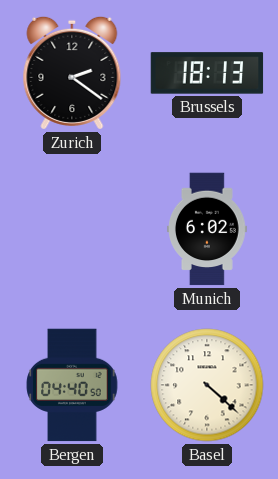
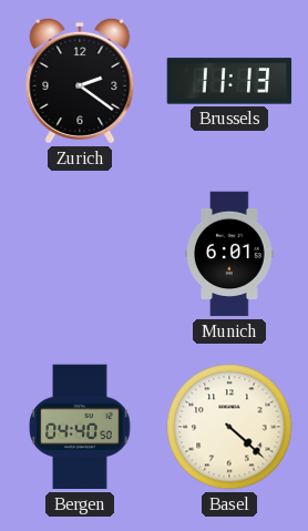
Brussels: 18:13 -> 11:13
Munich: 6:02 -> 6:01
